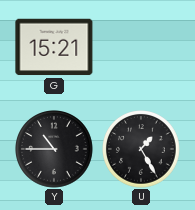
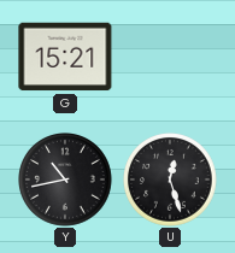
Y: 10:45 -> 10:43
U: 1:25 -> 12:27
